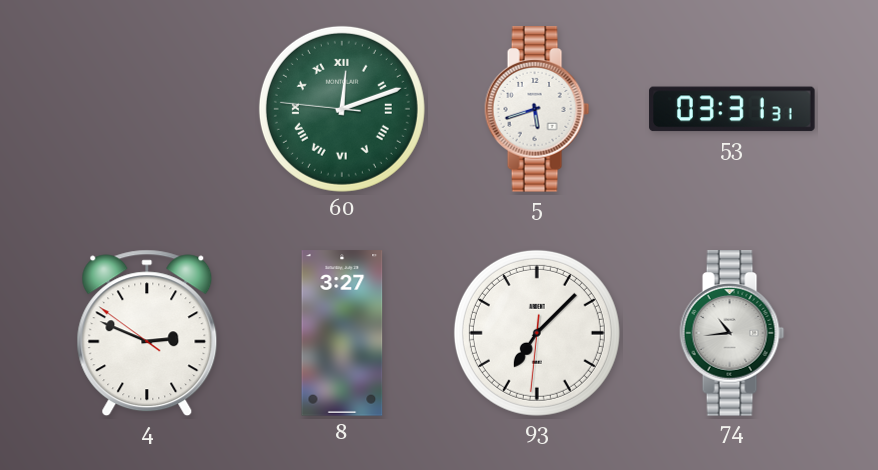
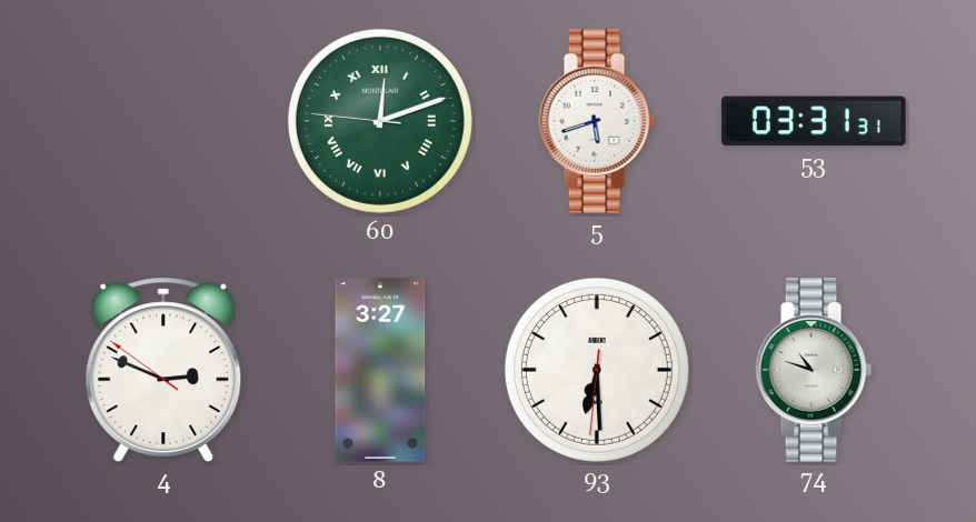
93: 7:07 -> 6:29
74: 10:44 -> 10:48
